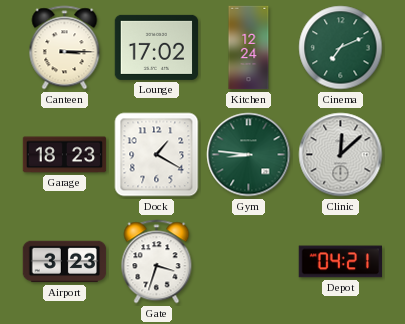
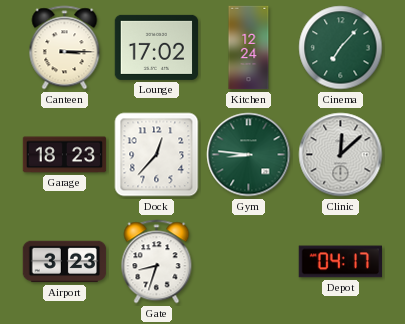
Cinema: 7:11 -> 7:07
Dock: 1:20 -> 12:37
Gate: 3:33 -> 8:33
Depot: 04:21 -> 04:17
